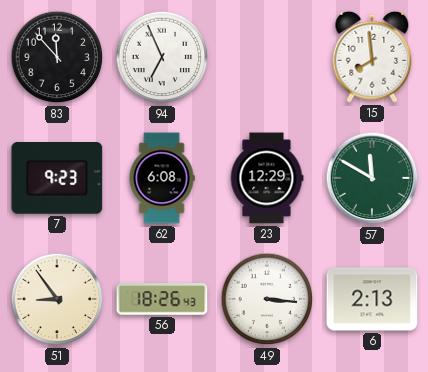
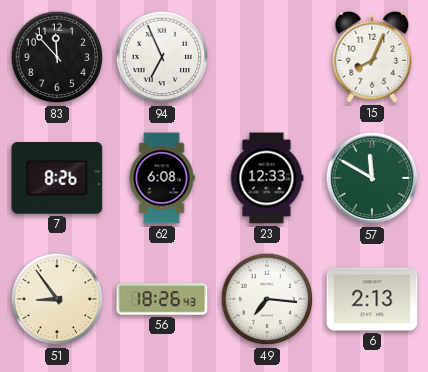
15: 7:59 -> 8:04
7: 9:23 -> 8:26
23: 12:29 -> 12:33
49: 3:16 -> 7:16
